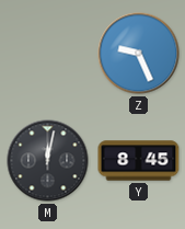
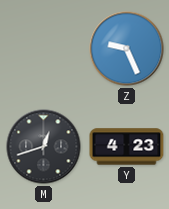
M: 12:02 -> 12:42
Y: 8:45 -> 4:23
